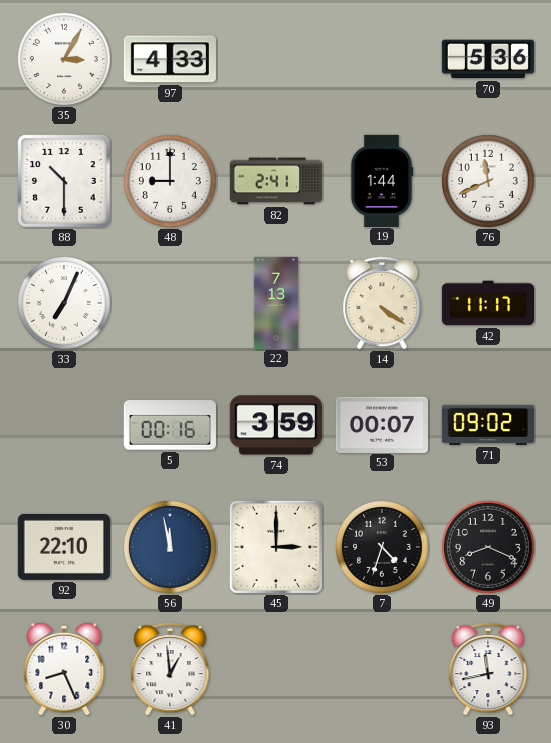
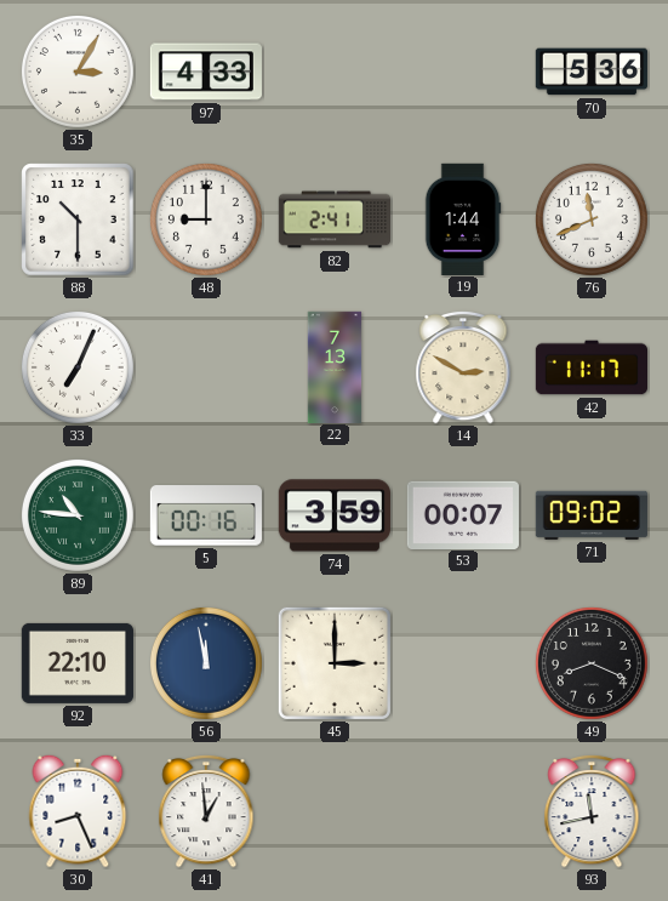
14: 4:21 -> 2:50
89: none -> 10:46
7: 4:33 -> none
